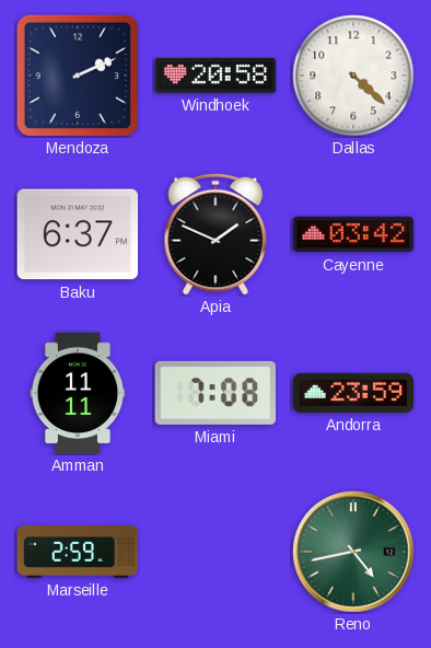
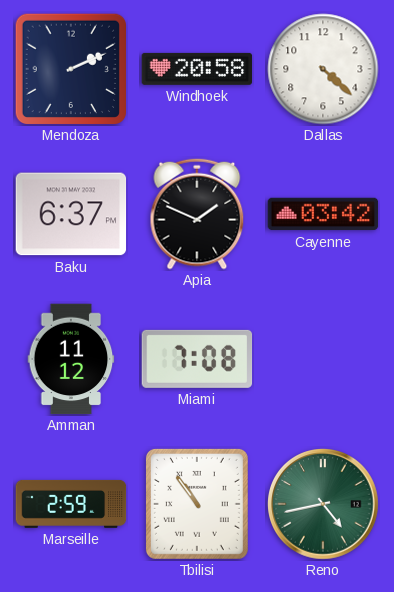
Amman: 11:11 -> 11:12
Andorra: 23:59 -> none
Tbilisi: none -> 10:54
